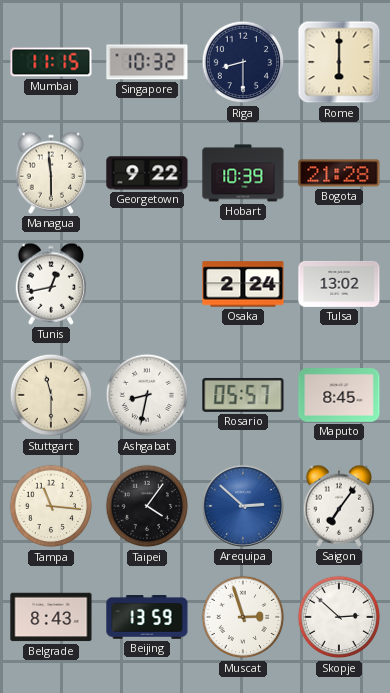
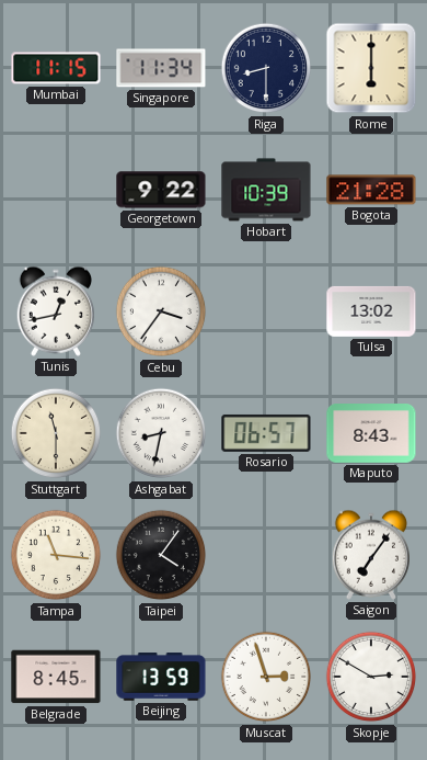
Singapore: 10:32 -> 11:34
Managua: 5:59 -> none
Cebu: none -> 3:36
Osaka: 2:24 -> none
Rosario: 05:57 -> 06:57
Maputo: 8:45 -> 8:43
Arequipa: 2:52 -> none
Belgrade: 8:43 -> 8:45
Skopje: 2:52 -> 2:50
